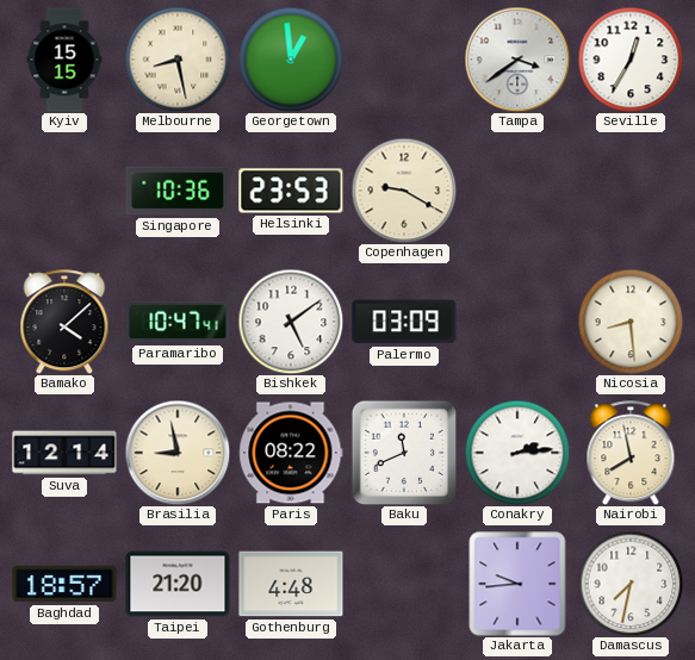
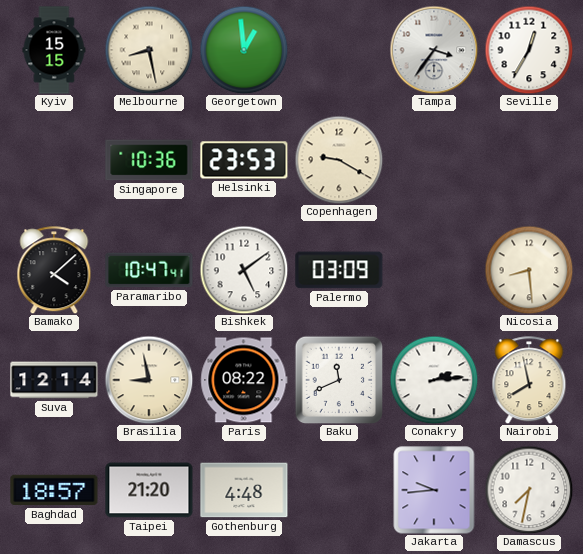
Tampa: 3:39 -> 3:36
